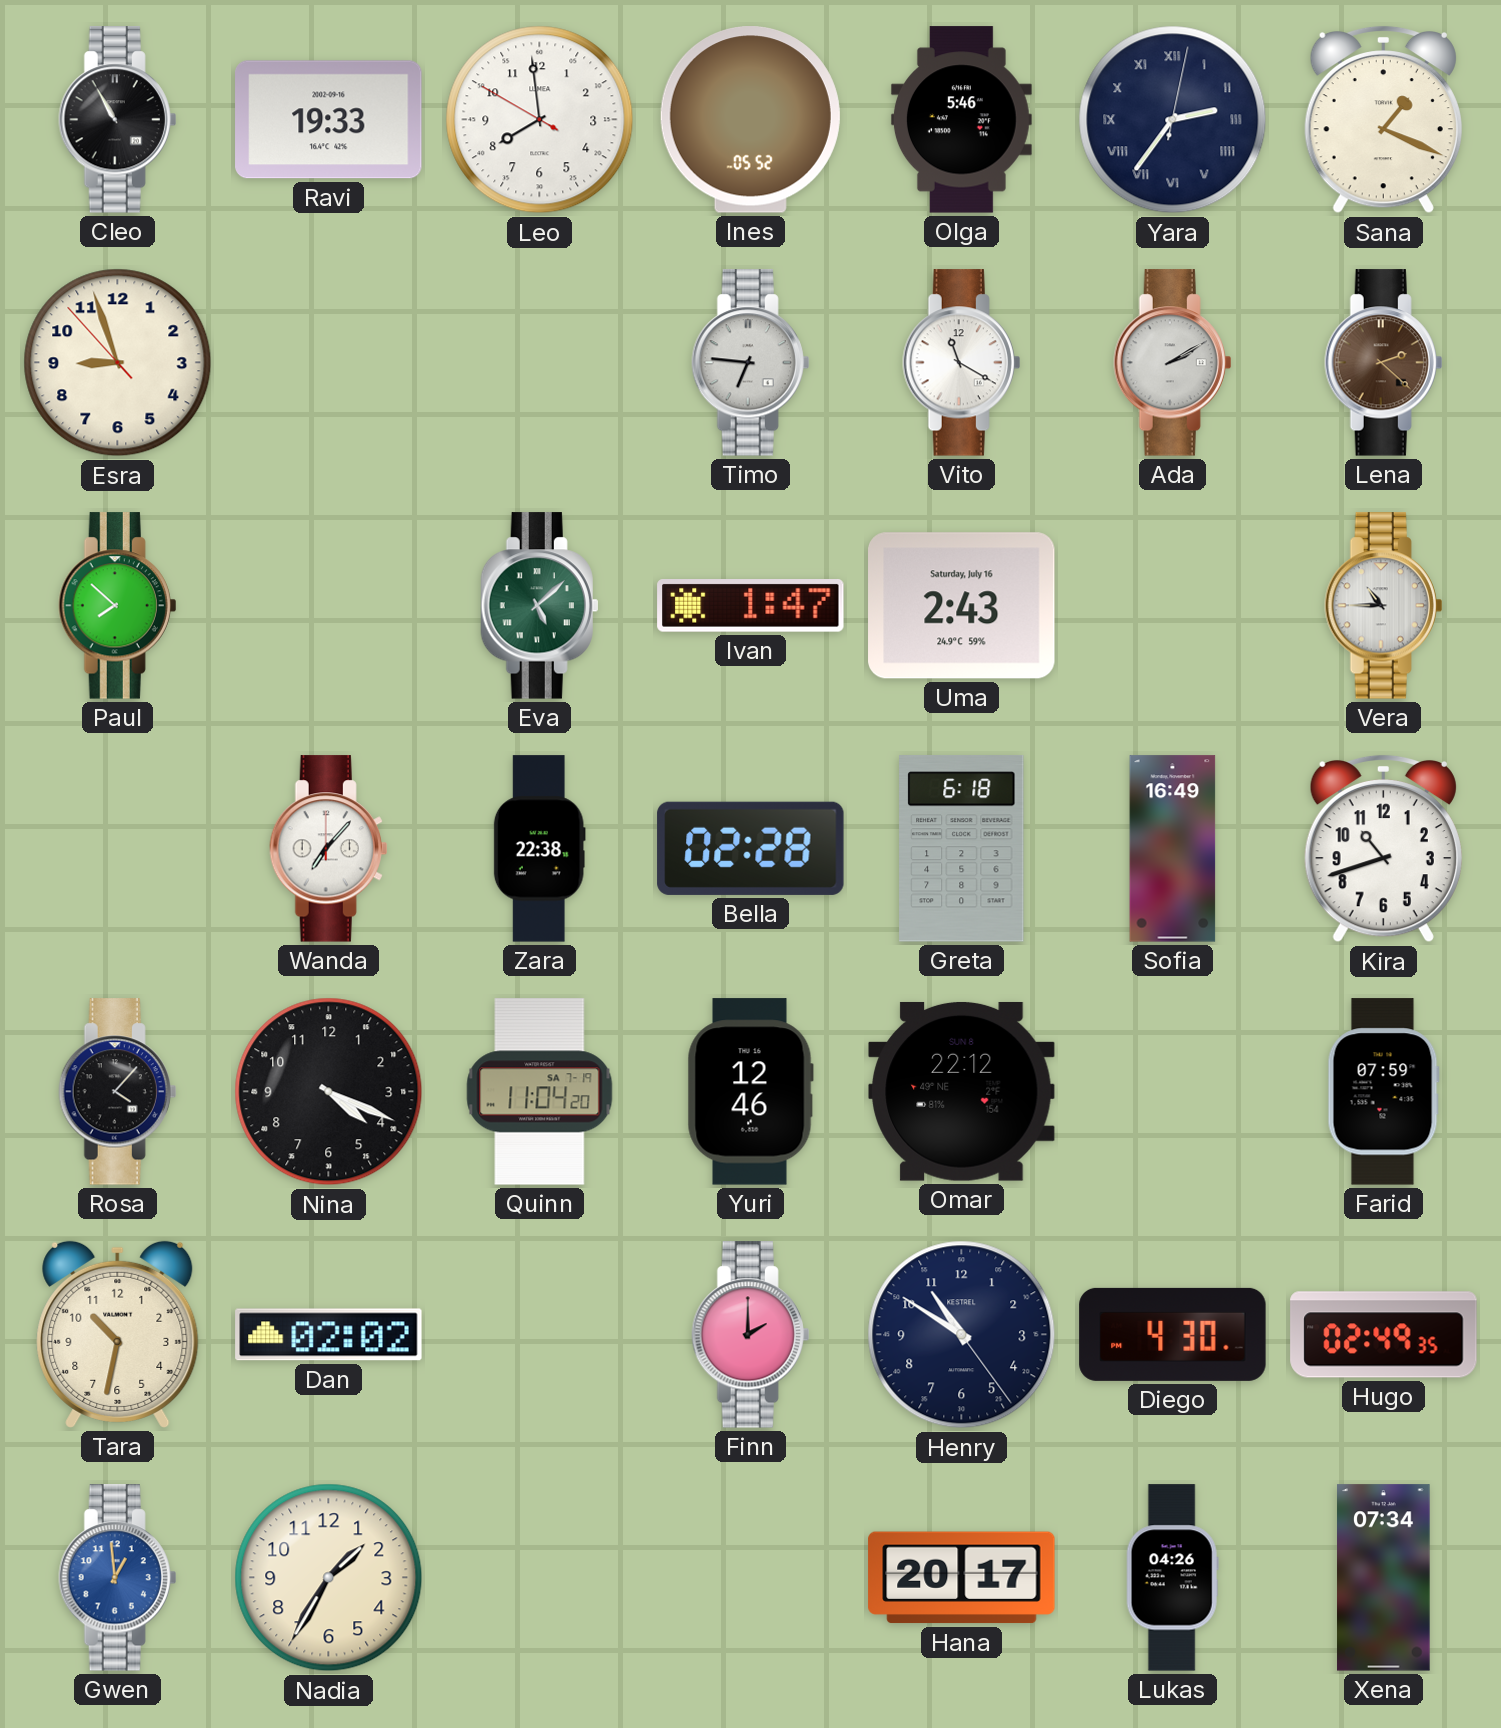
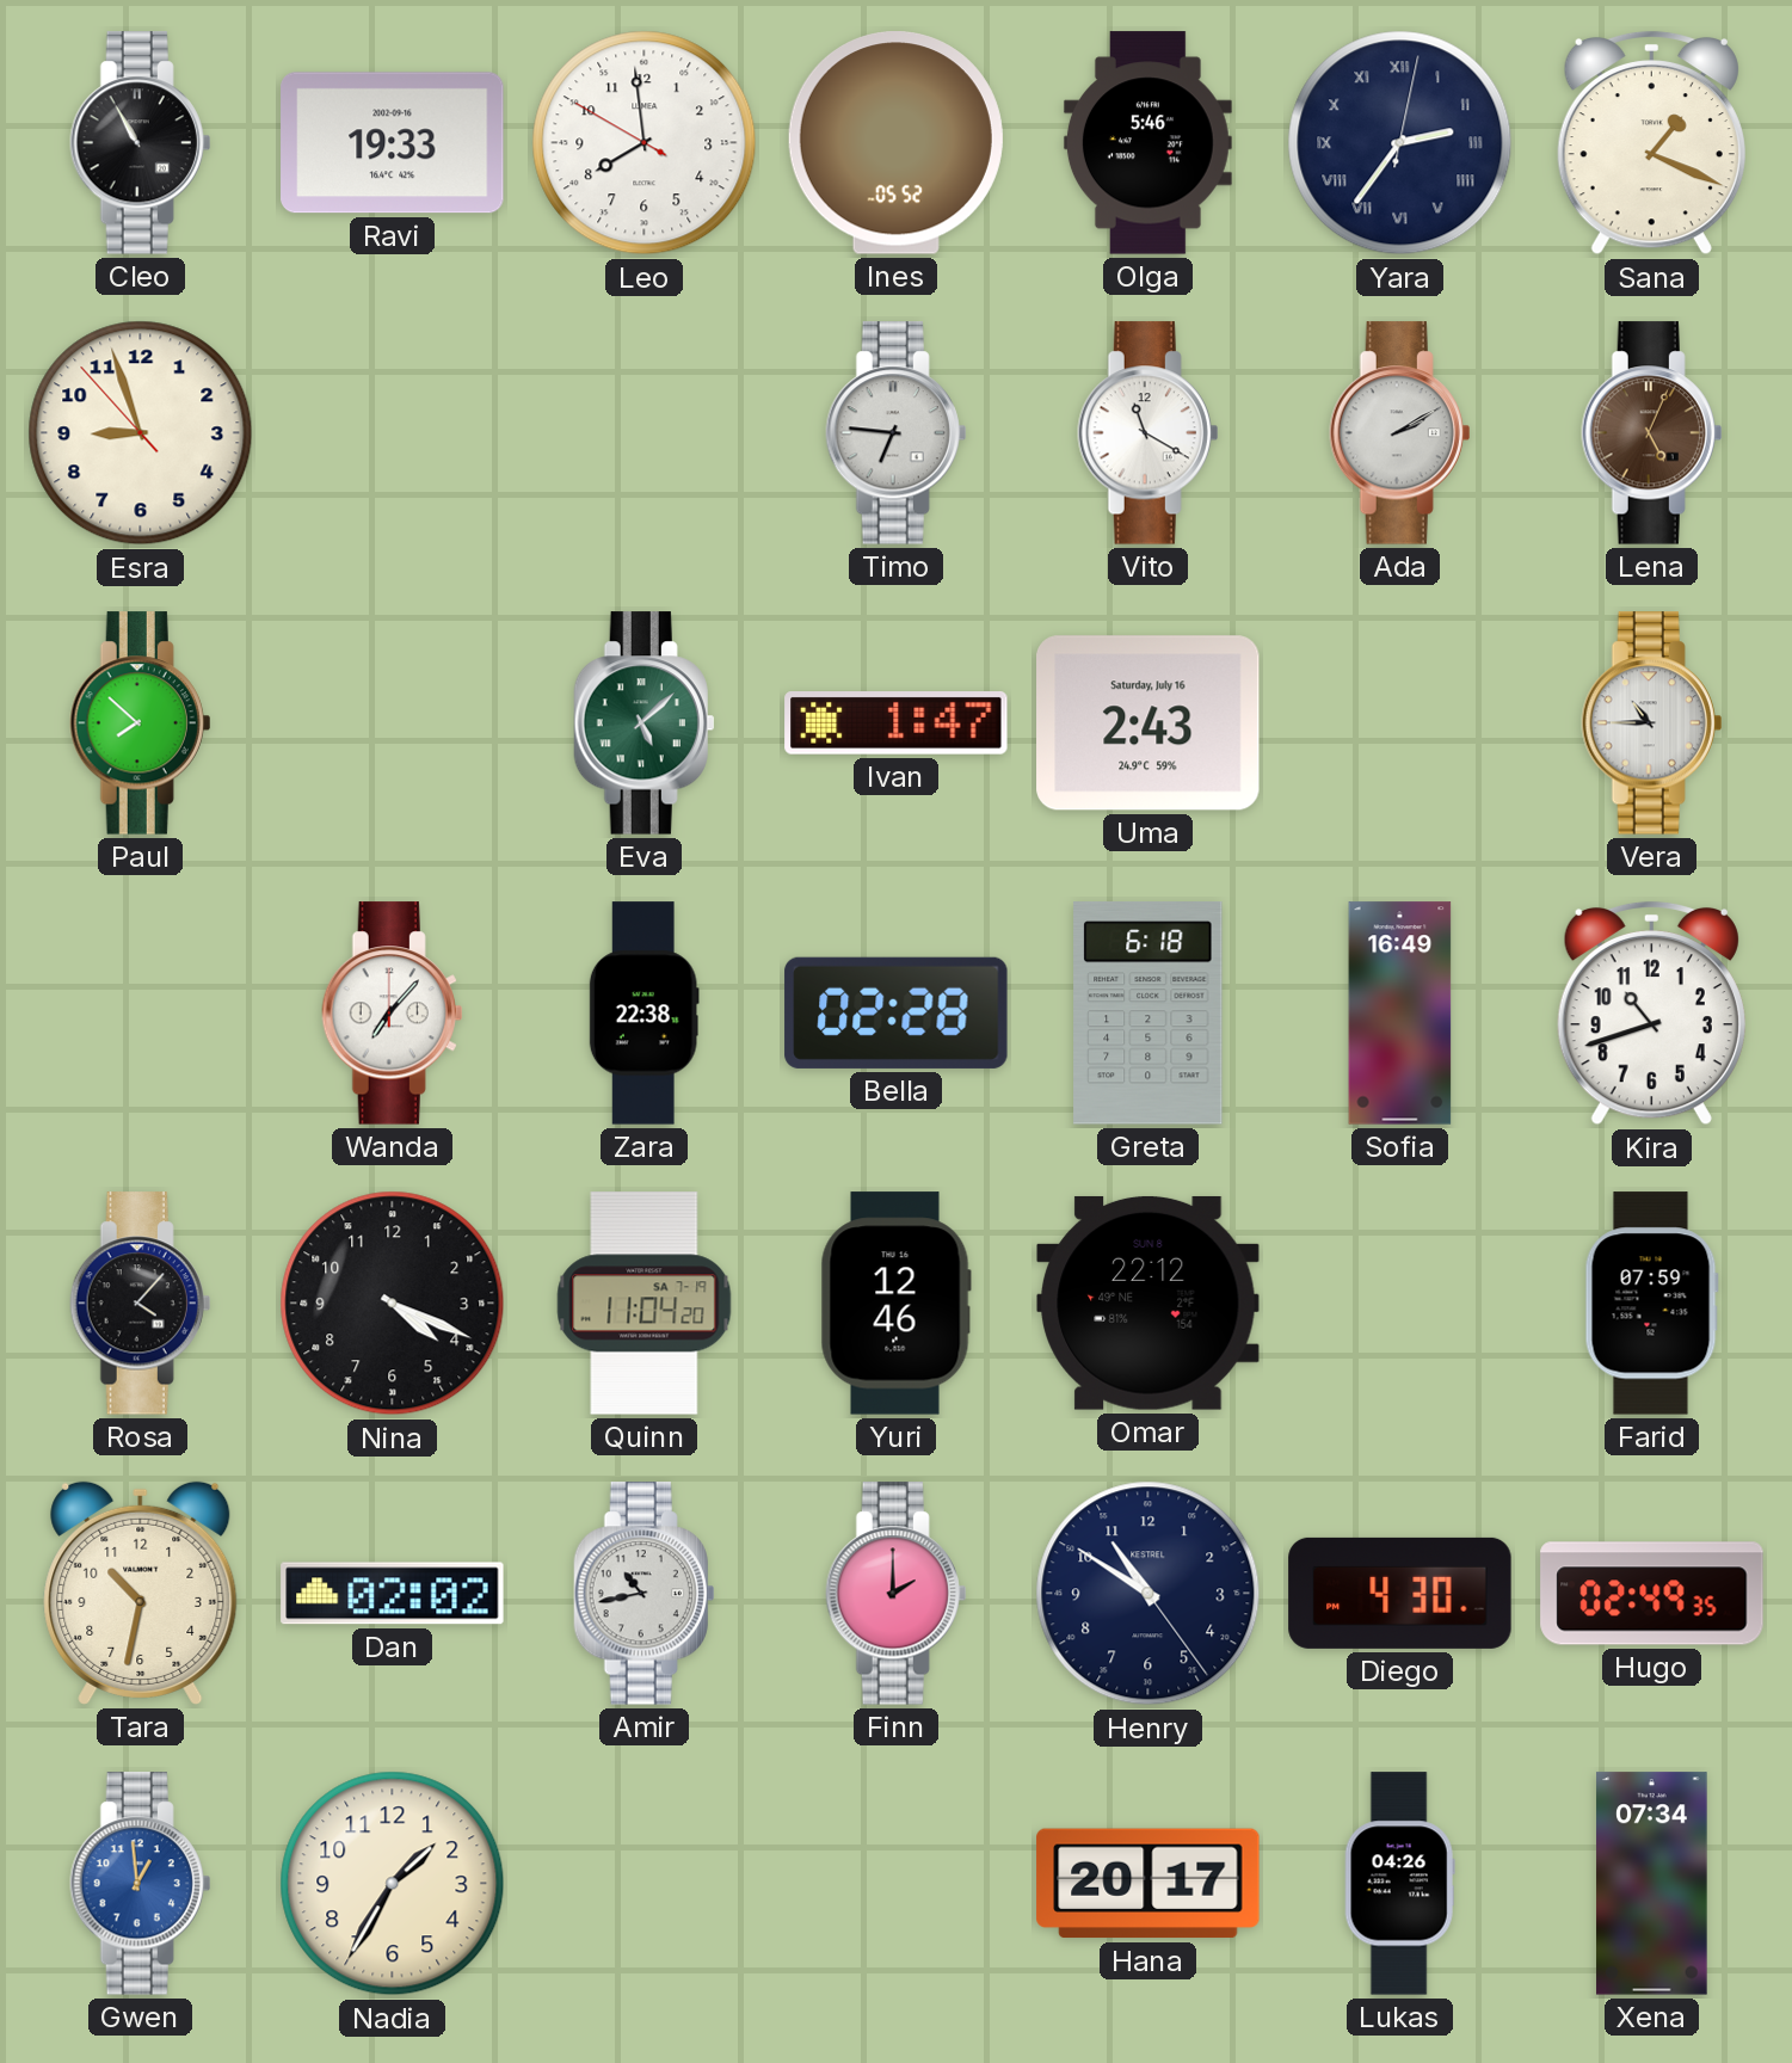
Lena: 2:22 -> 5:04
Amir: none -> 10:43
